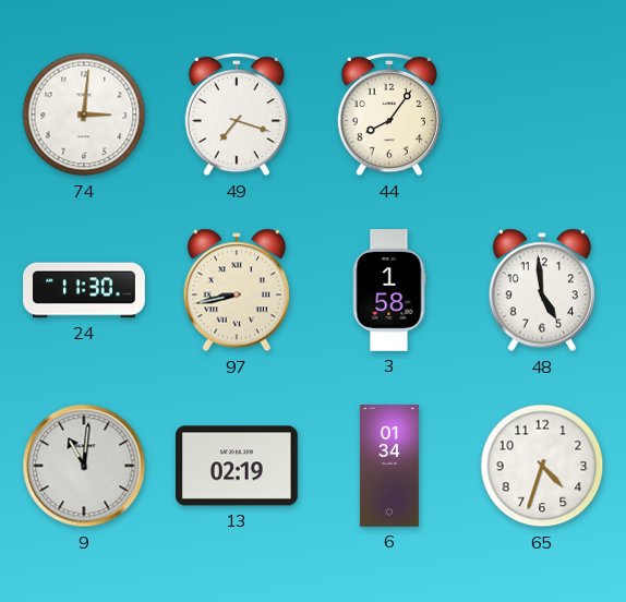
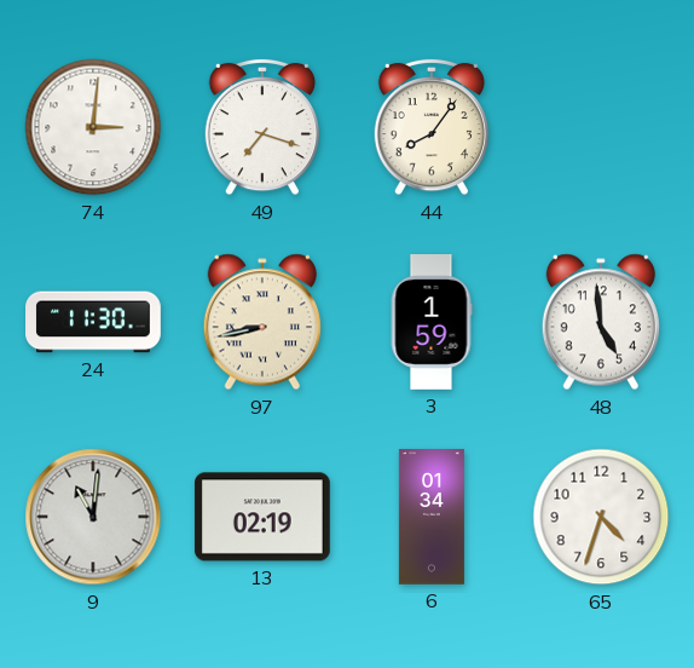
3: 1:58 -> 1:59
